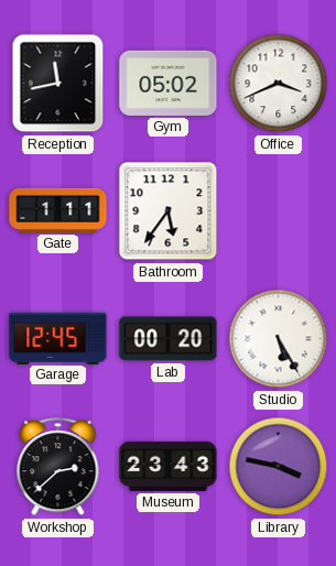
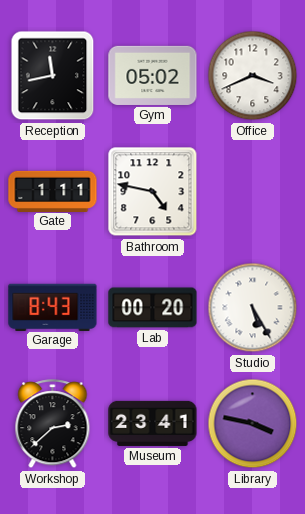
Bathroom: 5:36 -> 4:47
Garage: 12:45 -> 8:43
Museum: 23:43 -> 23:41
